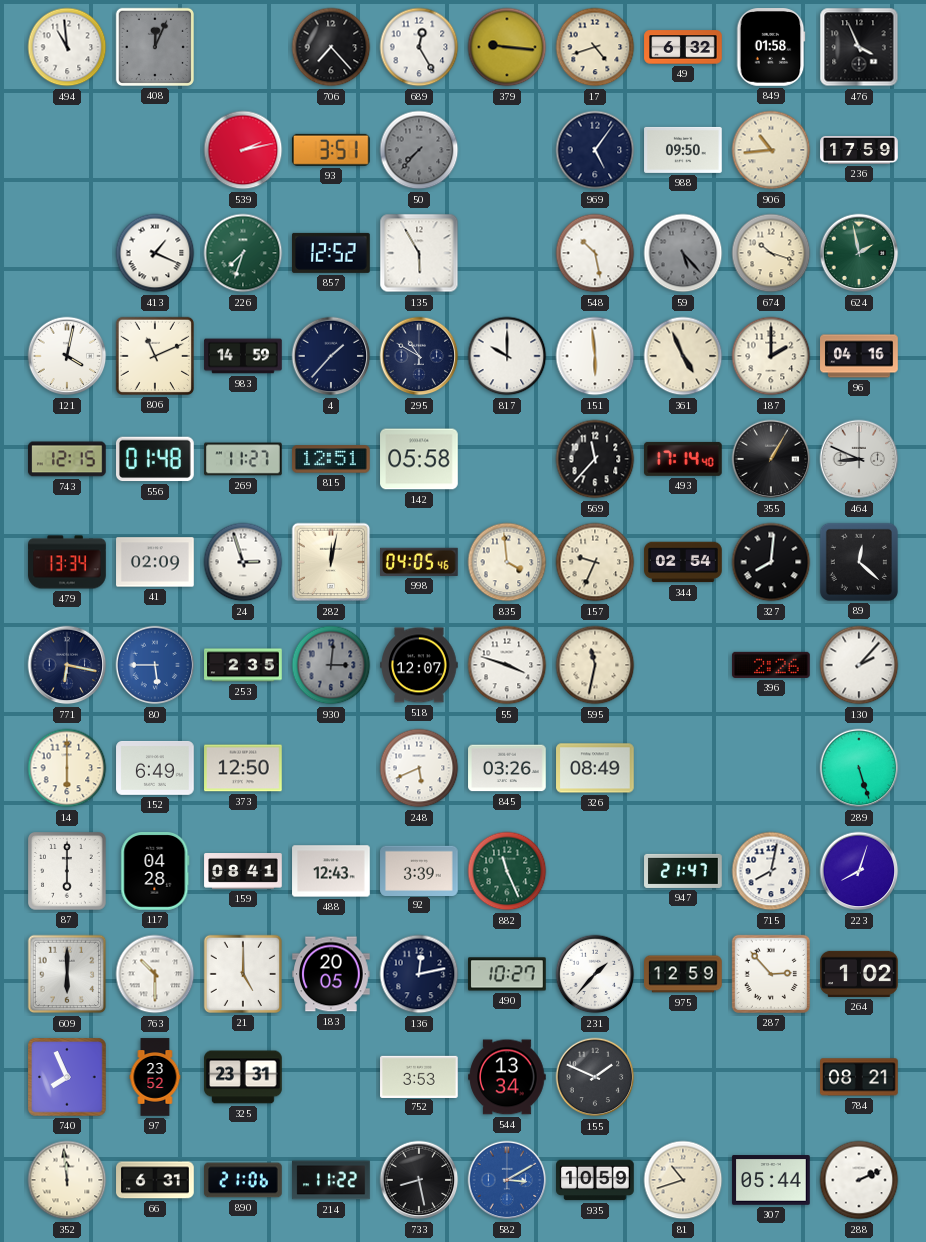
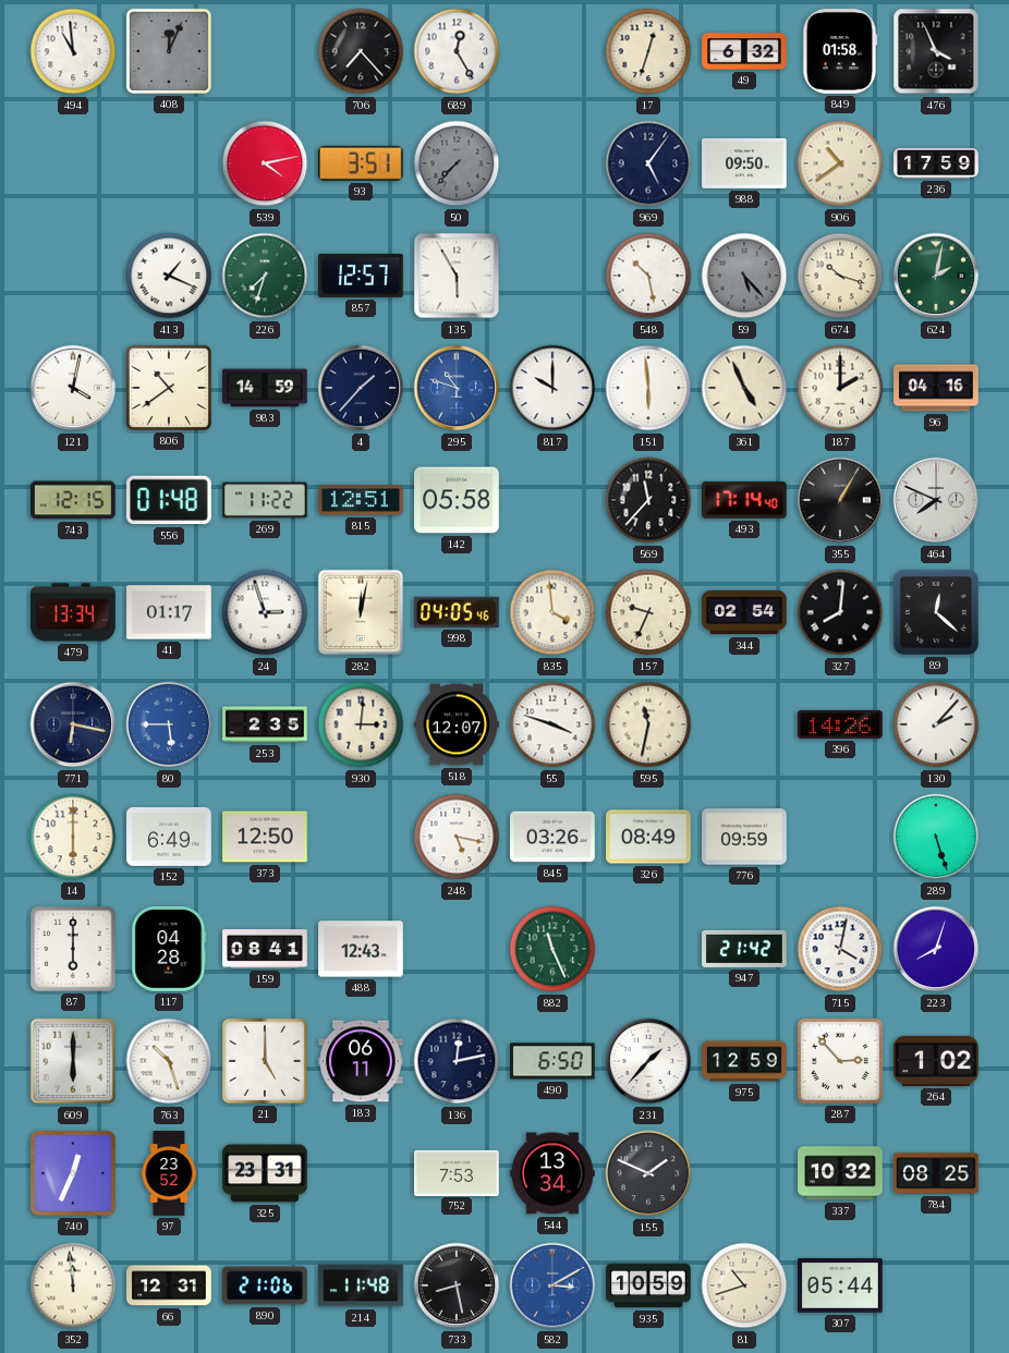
379: 9:16 -> none
17: 4:42 -> 12:33
539: 2:13 -> 4:13
906: 10:44 -> 10:39
857: 12:52 -> 12:57
624: 1:58 -> 2:02
806: 11:11 -> 10:39
295: 10:50 -> 10:48
295 dial: navy -> blue
269: 11:27 -> 11:22
464: 8:49 -> 7:49
41: 02:09 -> 01:17
930 dial: grey -> cream
396: 2:26 -> 14:26
248: 5:41 -> 5:17
776: none -> 09:59
92: 3:39 -> none
947: 21:47 -> 21:42
715: 8:02 -> 4:02
763: 10:30 -> 10:27
183: 20:05 -> 06:11
490: 10:27 -> 6:50
740: 7:56 -> 12:34
752: 3:53 -> 7:53
337: none -> 10:32
784: 08:21 -> 08:25
66: 6:31 -> 12:31
214: 11:22 -> 11:48
288: 2:11 -> none
